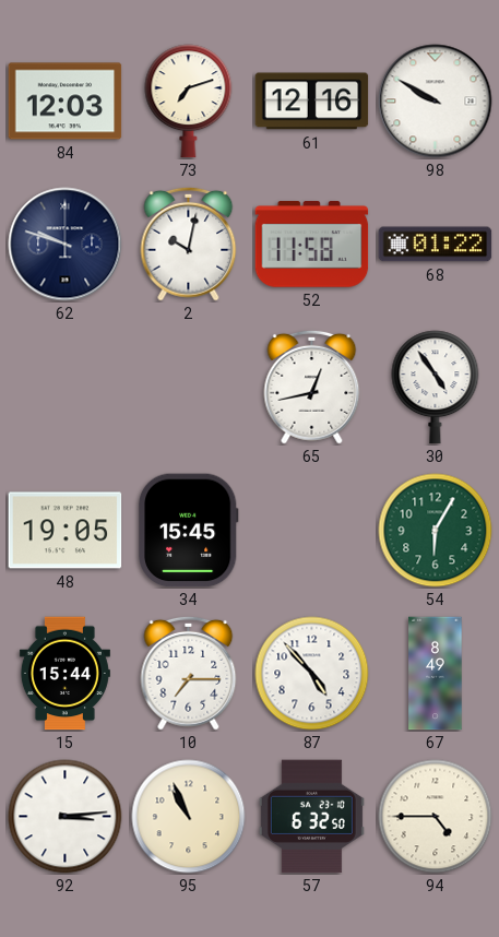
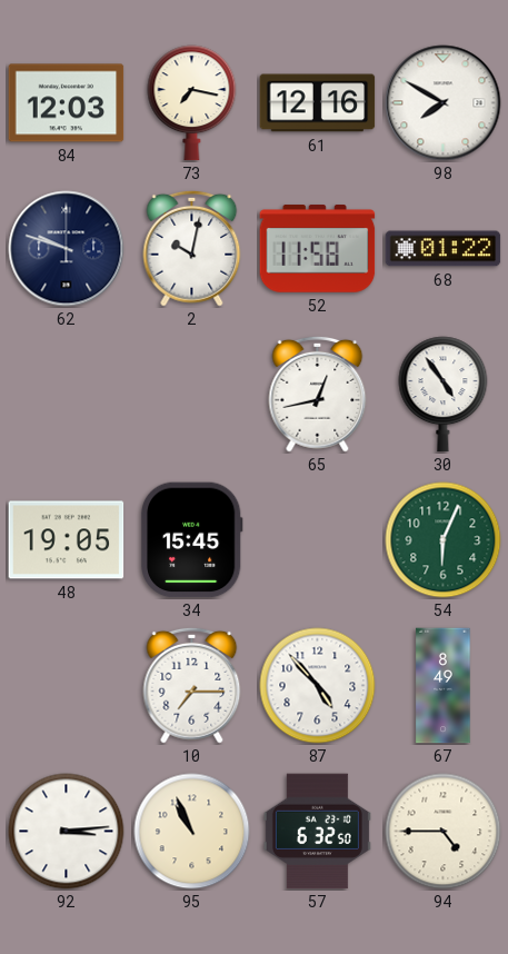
73: 7:12 -> 7:17
98: 9:50 -> 7:50
54: 6:05 -> 6:04
15: 15:44 -> none
